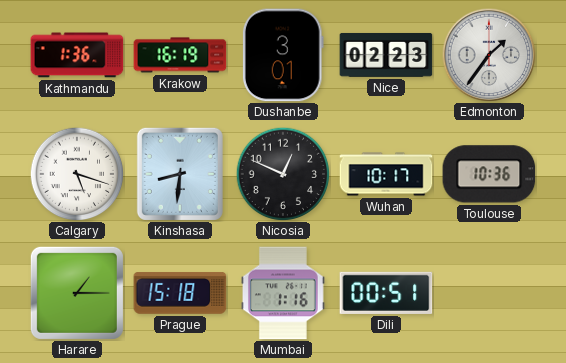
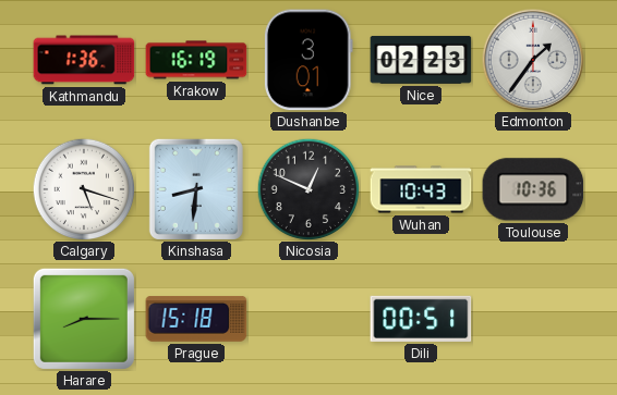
Wuhan: 10:17 -> 10:43
Harare: 1:15 -> 8:15
Mumbai: 1:16 -> none
